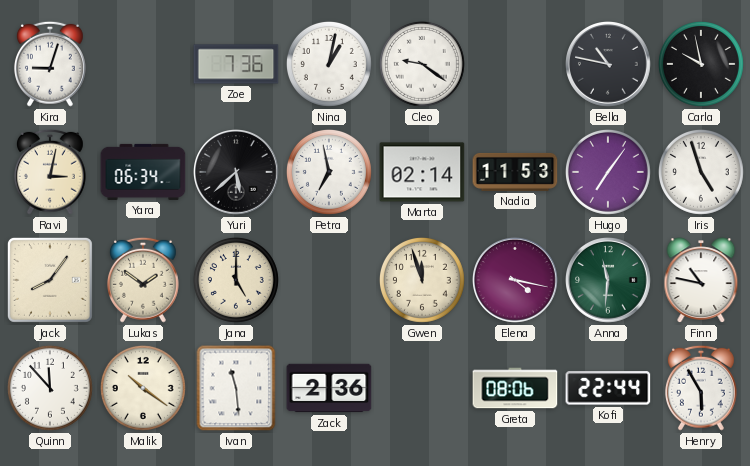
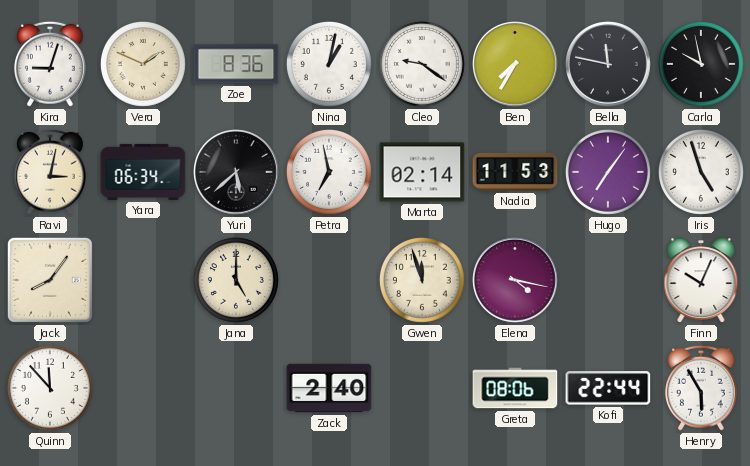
Vera: none -> 1:49
Zoe: 7:36 -> 8:36
Ben: none -> 7:35
Bella: 10:47 -> 11:47
Lukas: 1:51 -> none
Anna: 11:31 -> none
Finn: 10:47 -> 10:04
Malik: 10:21 -> none
Ivan: 11:29 -> none
Zack: 2:36 -> 2:40
